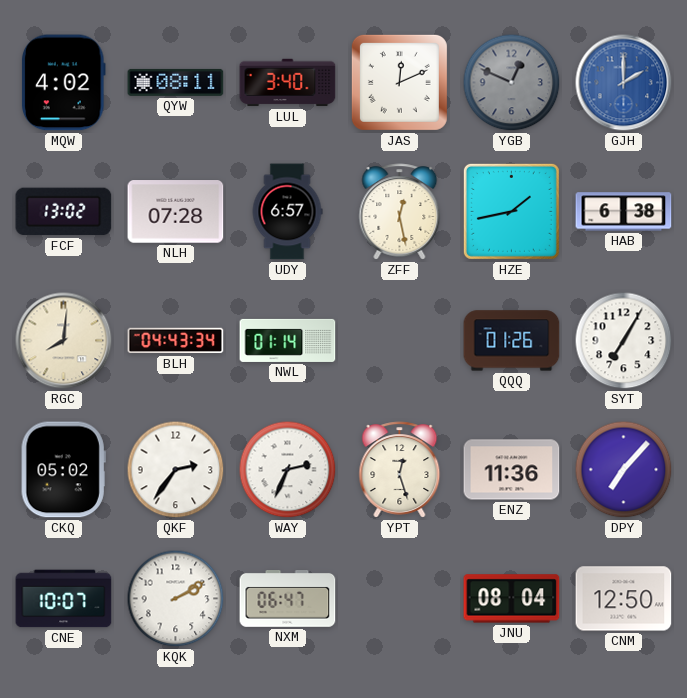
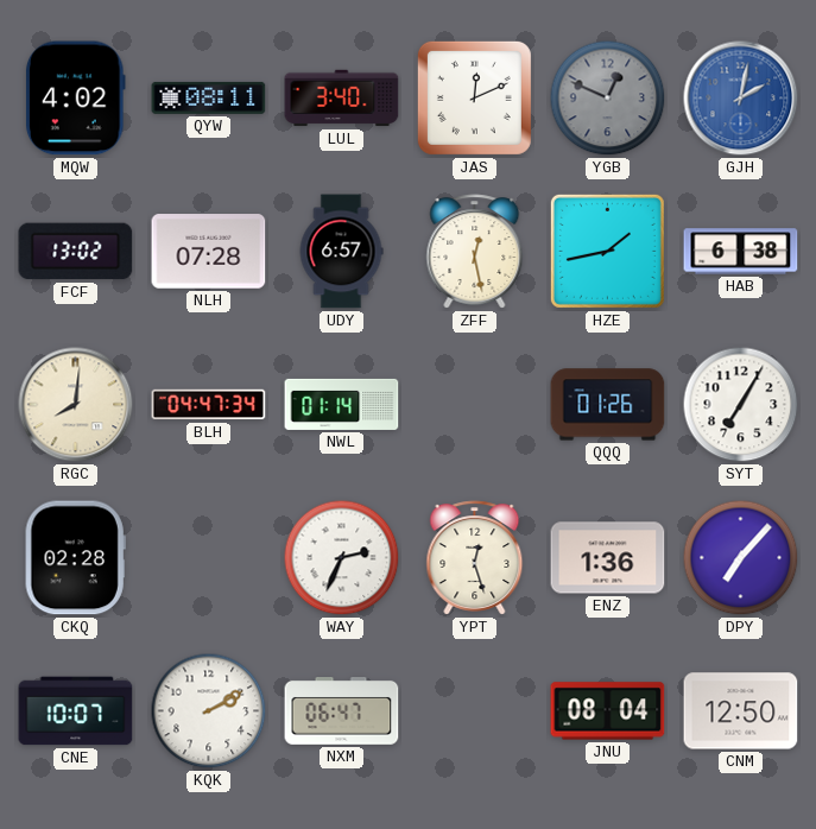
GJH: 2:00 -> 2:02
BLH: 04:43 -> 04:47
CKQ: 05:02 -> 02:28
QKF: 2:36 -> none
ENZ: 11:36 -> 1:36
